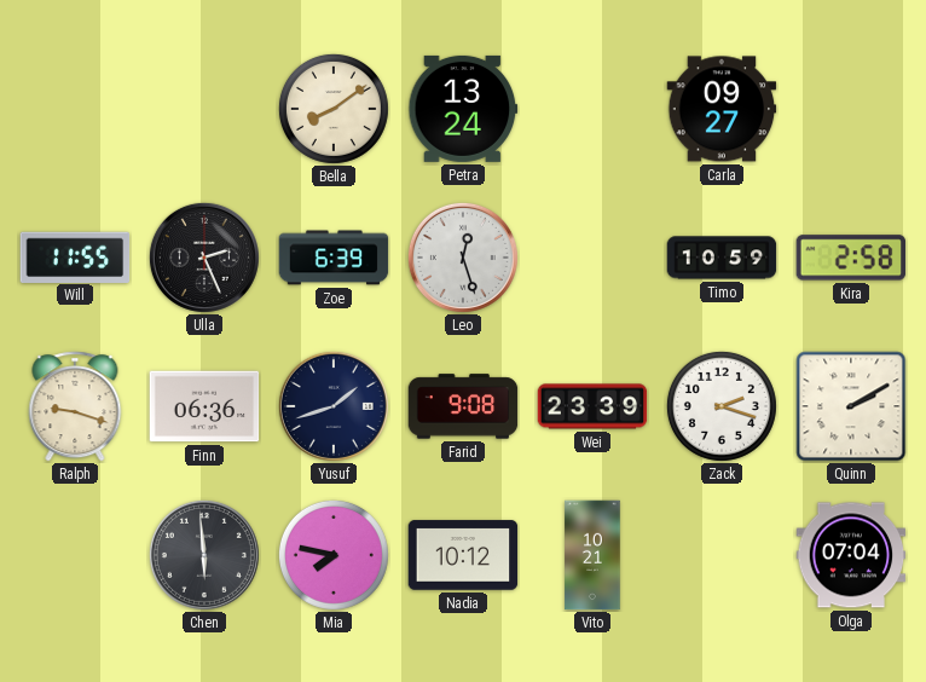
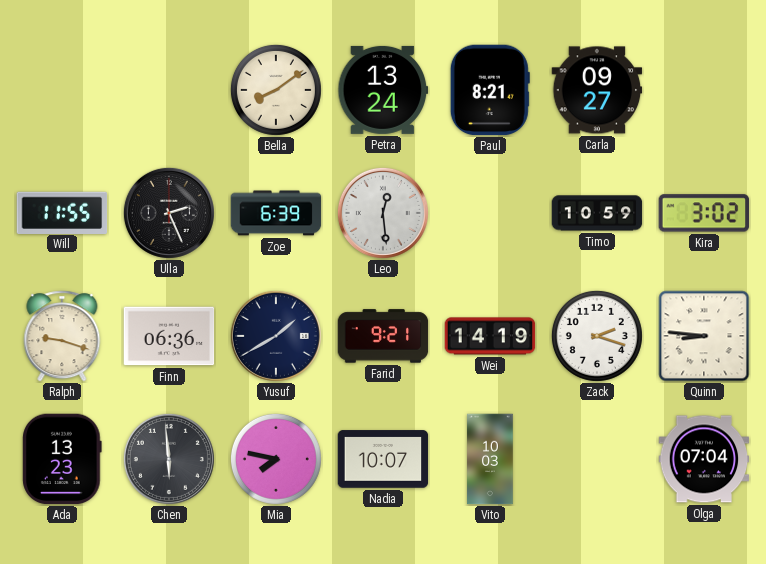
Paul: none -> 8:21
Leo: 12:27 -> 12:29
Kira: 2:58 -> 3:02
Yusuf: 1:42 -> 1:40
Farid: 9:08 -> 9:21
Wei: 23:39 -> 14:19
Quinn: 2:10 -> 8:46
Ada: none -> 13:23
Nadia: 10:12 -> 10:07
Vito: 10:21 -> 10:03
